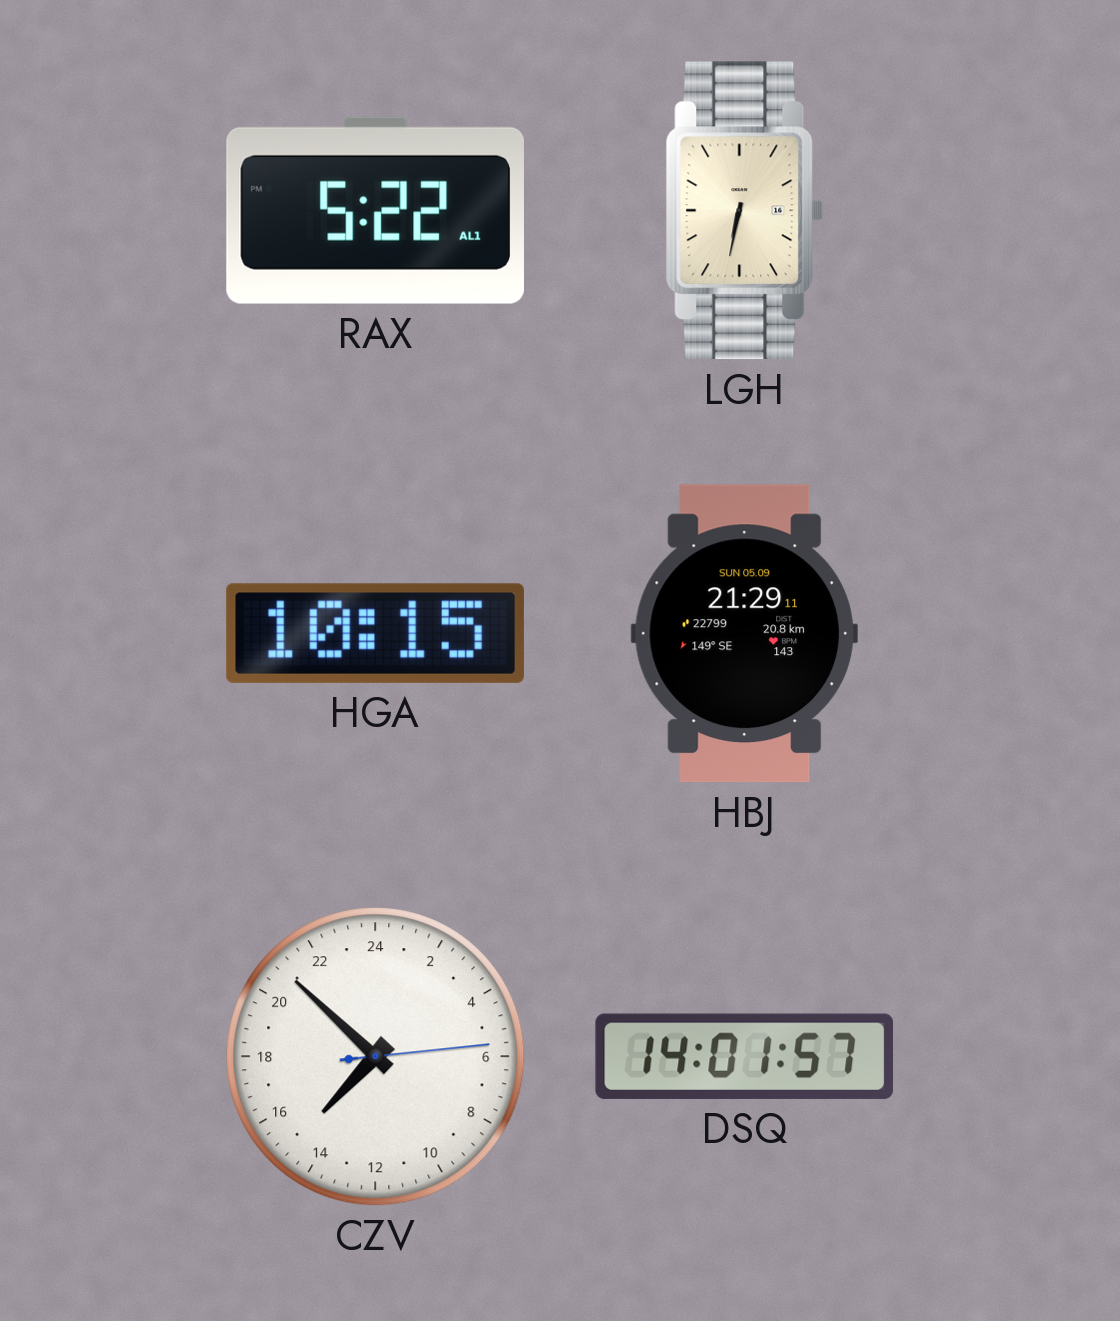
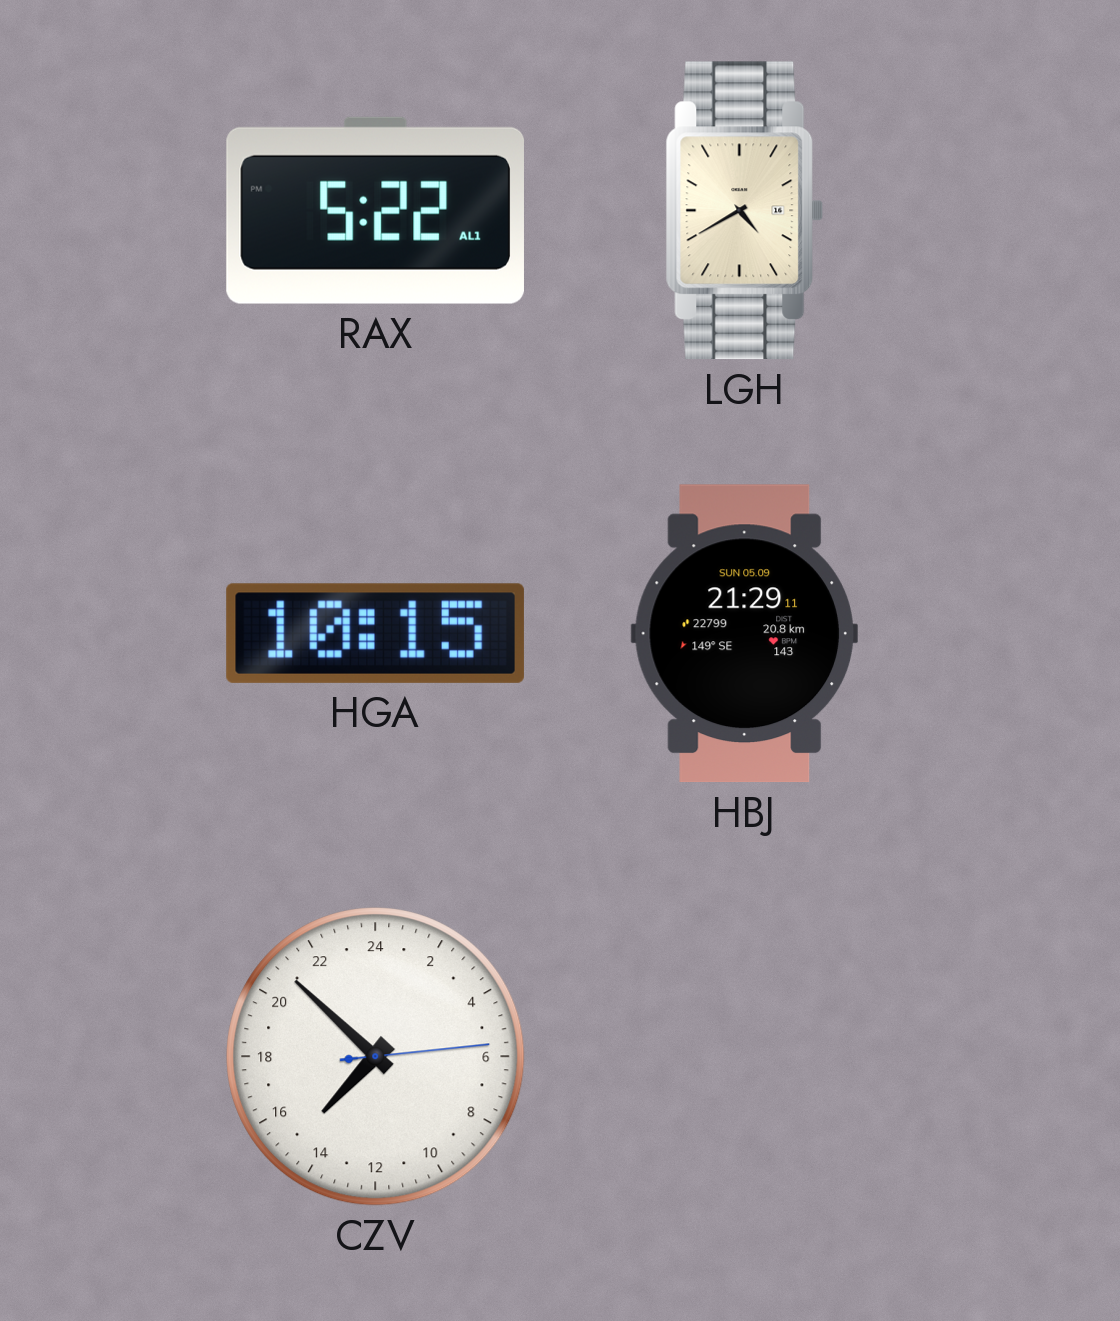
LGH: 6:32 -> 4:40
DSQ: 14:01 -> none
